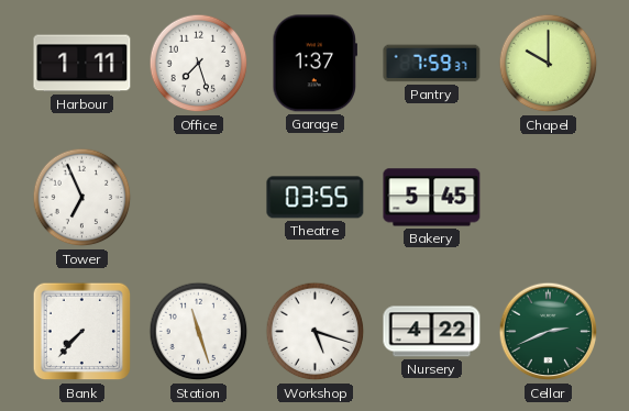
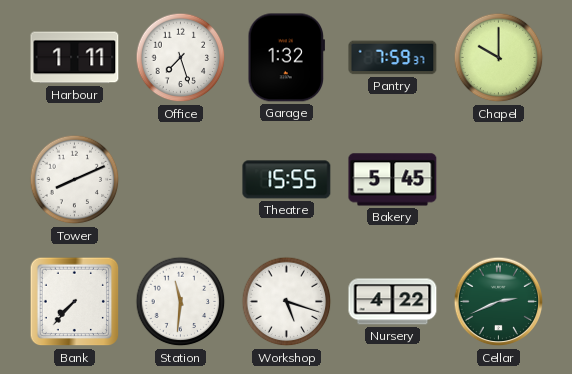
Garage: 1:37 -> 1:32
Tower: 6:56 -> 8:11
Theatre: 03:55 -> 15:55
Station: 11:27 -> 11:31
